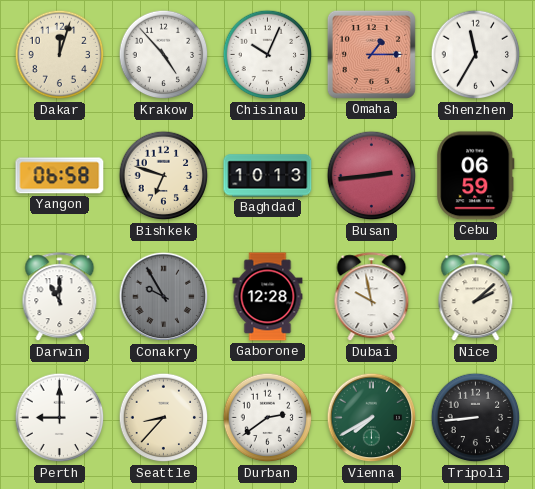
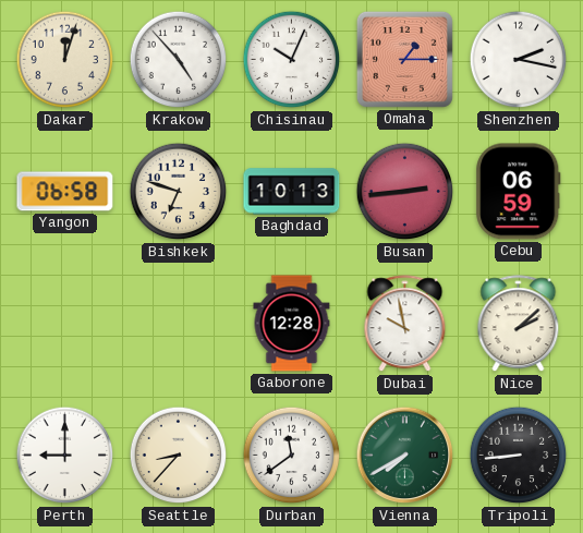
Shenzhen: 11:35 -> 2:17
Darwin: 11:00 -> none
Conakry: 9:55 -> none
Durban: 2:39 -> 11:39
